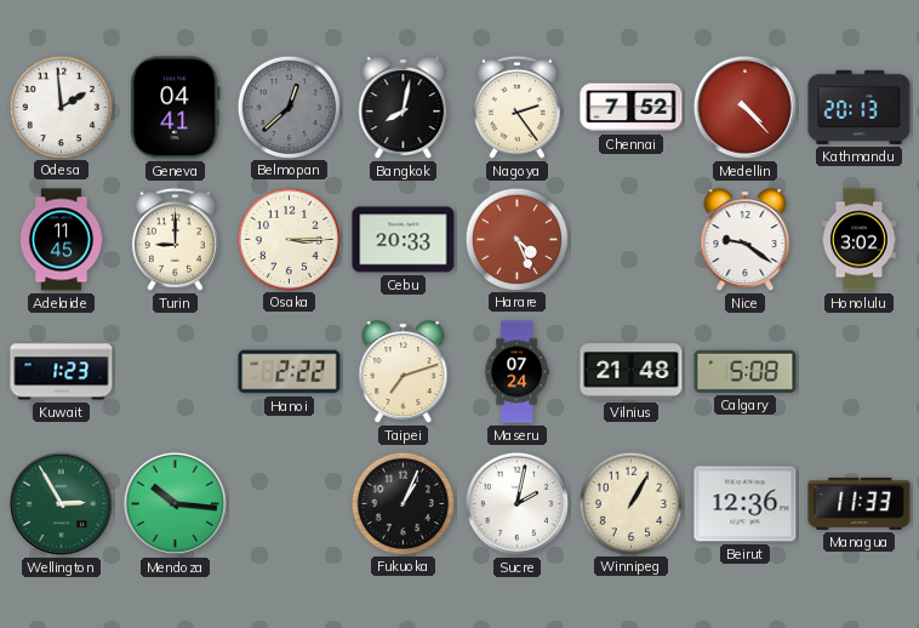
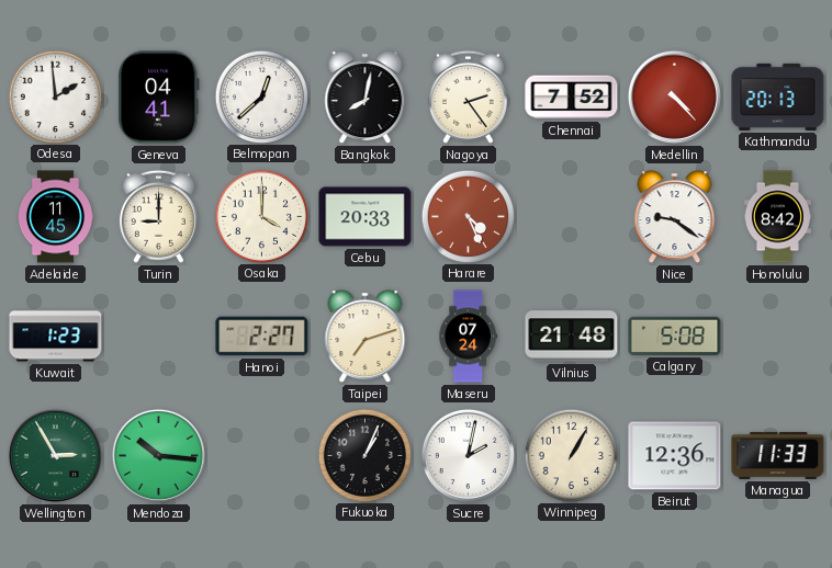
Belmopan dial: grey -> white
Osaka: 3:15 -> 4:00
Honolulu: 3:02 -> 8:42
Hanoi: 2:22 -> 2:27
